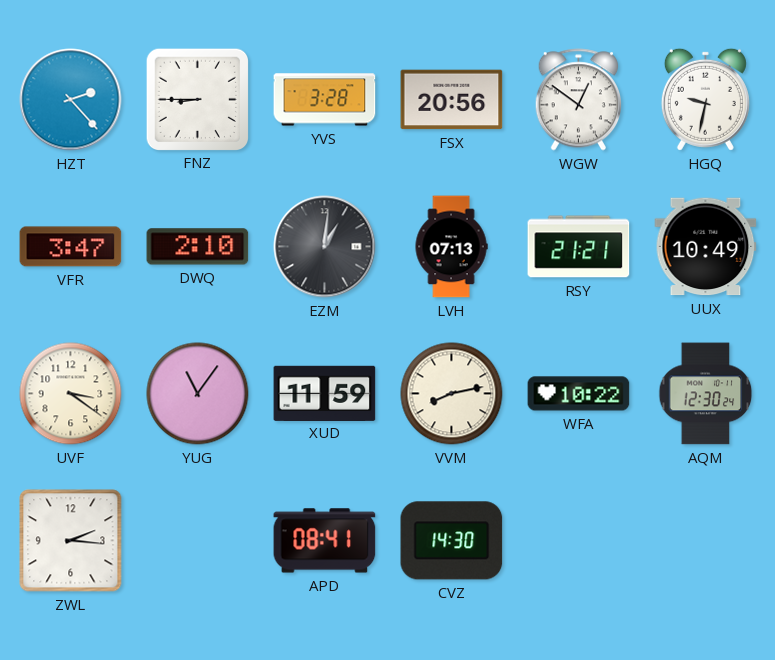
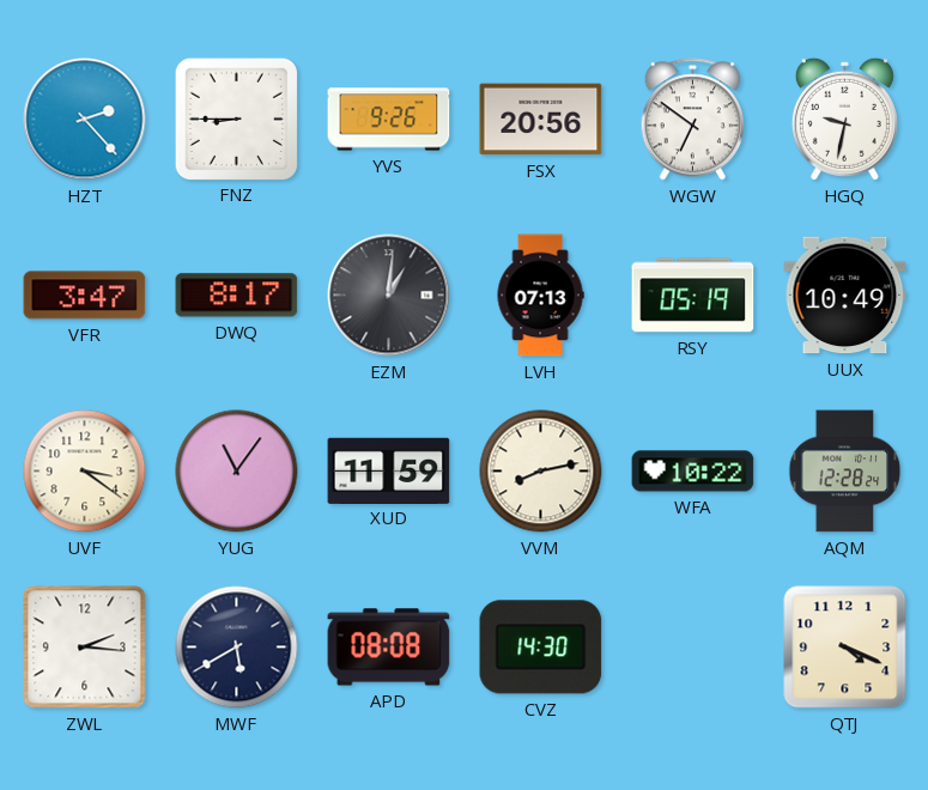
YVS: 3:28 -> 9:26
WGW: 12:51 -> 6:51
DWQ: 2:10 -> 8:17
RSY: 21:21 -> 05:19
AQM: 12:30 -> 12:28
MWF: none -> 5:40
APD: 08:41 -> 08:08
QTJ: none -> 4:19
